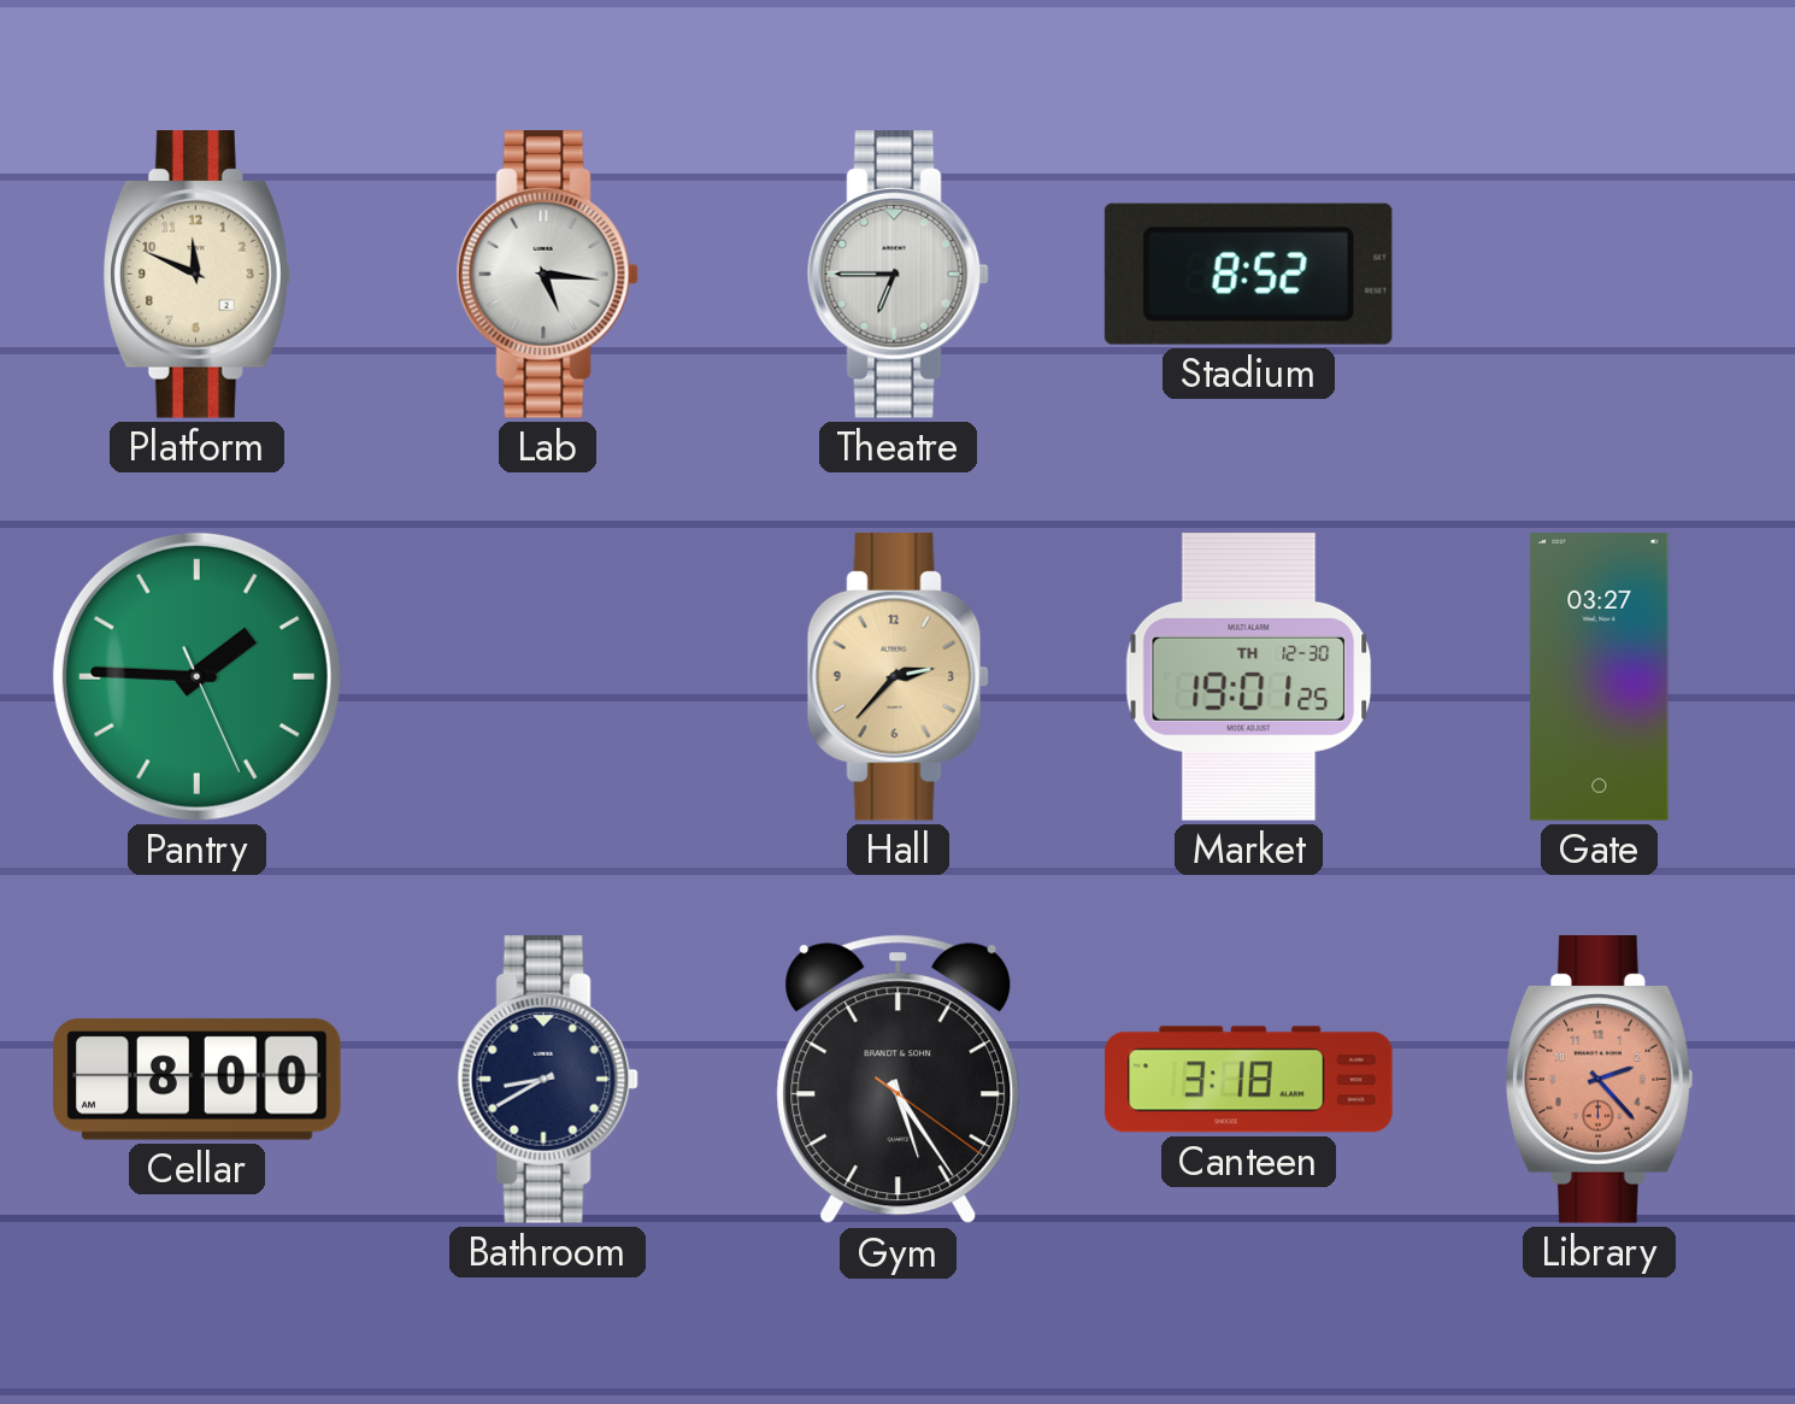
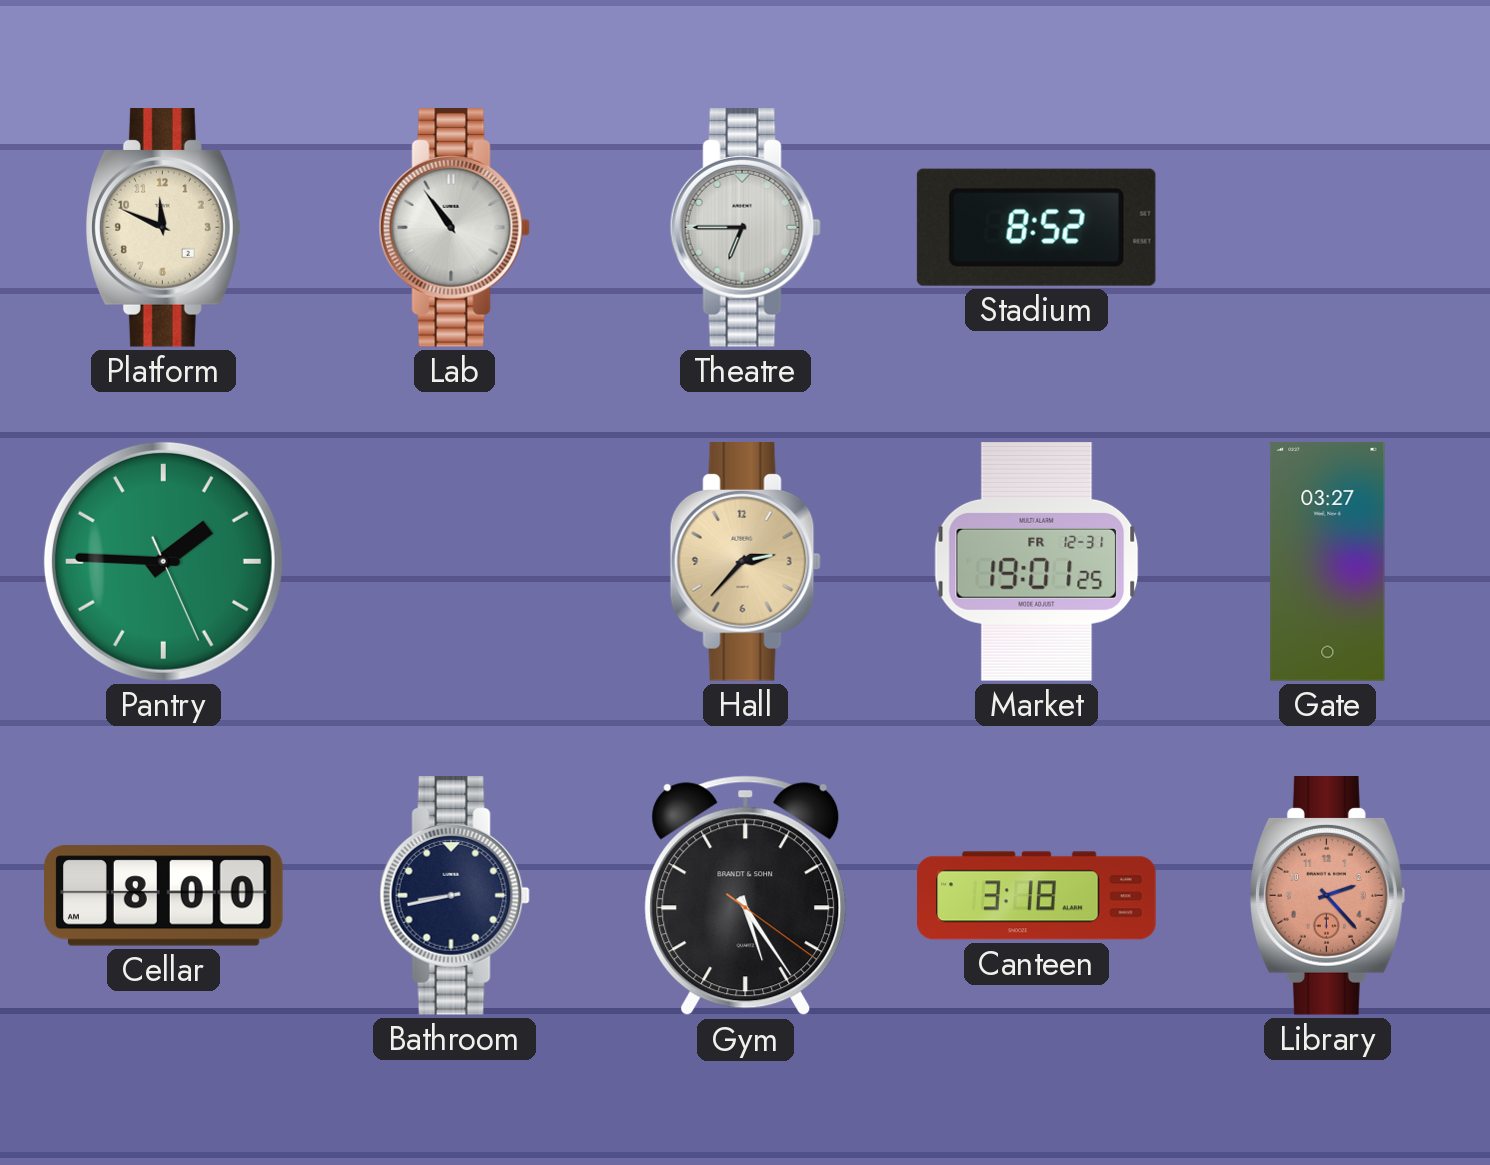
Lab: 5:16 -> 10:54
Market date: TH 12-30 -> FR 12-31
Bathroom: 8:40 -> 8:43
